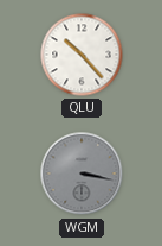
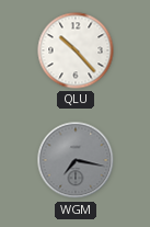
WGM: 3:17 -> 7:17
